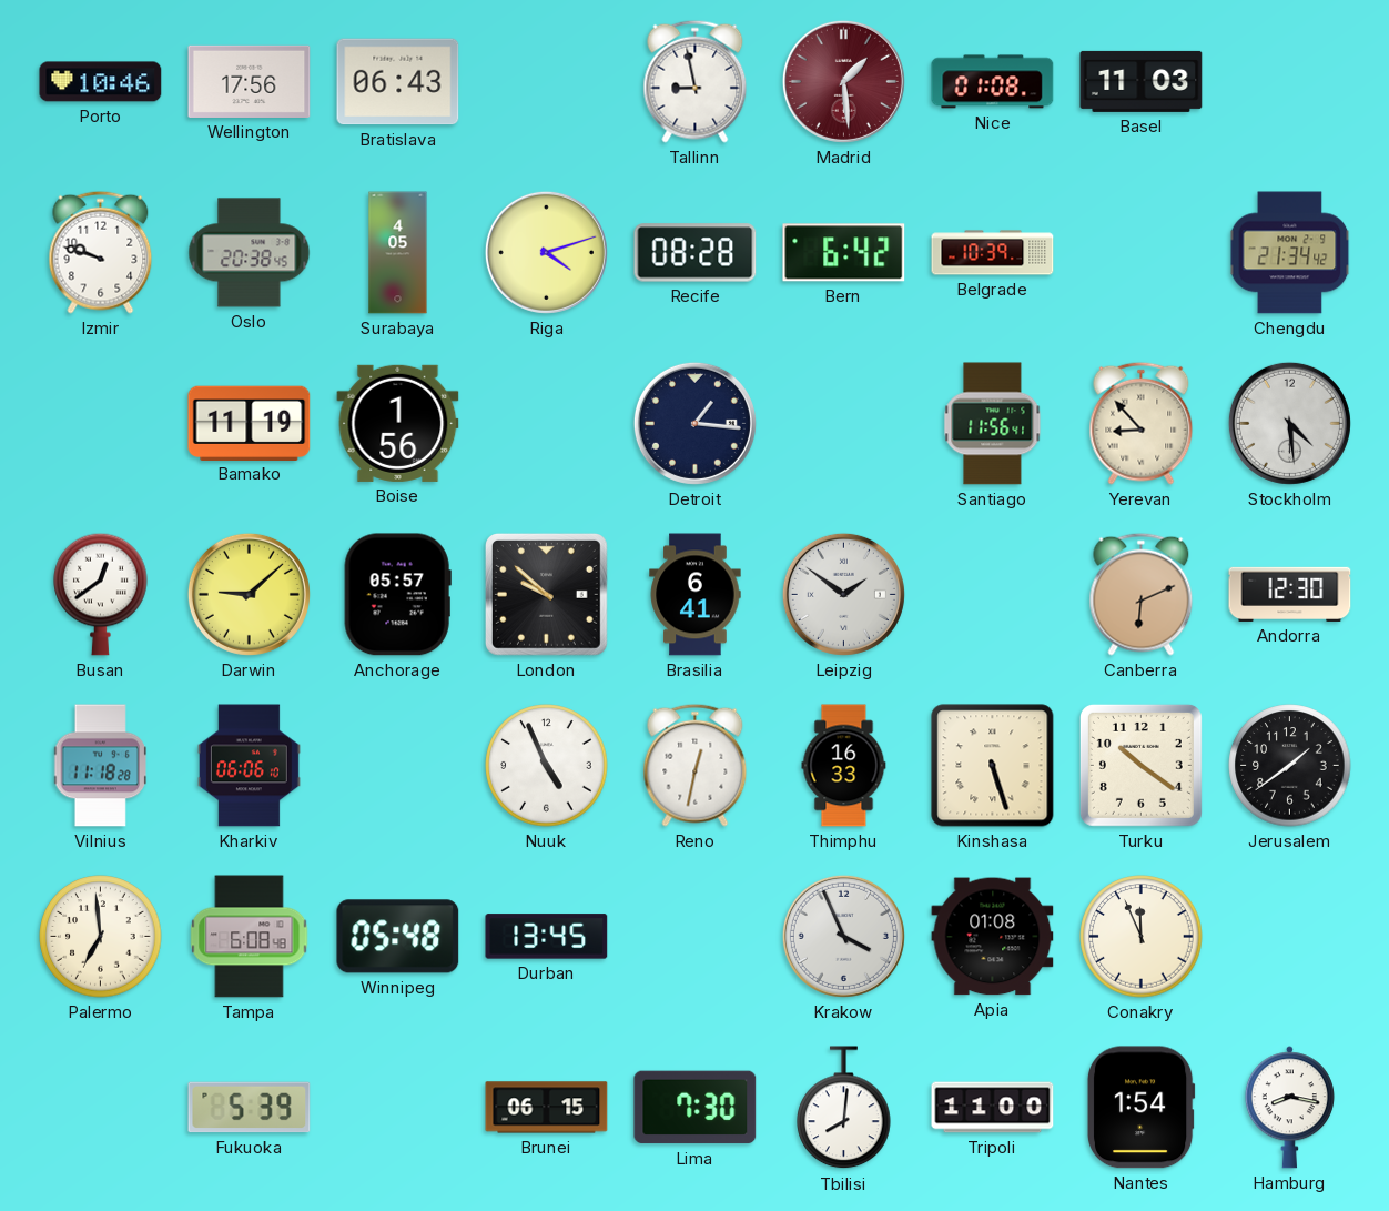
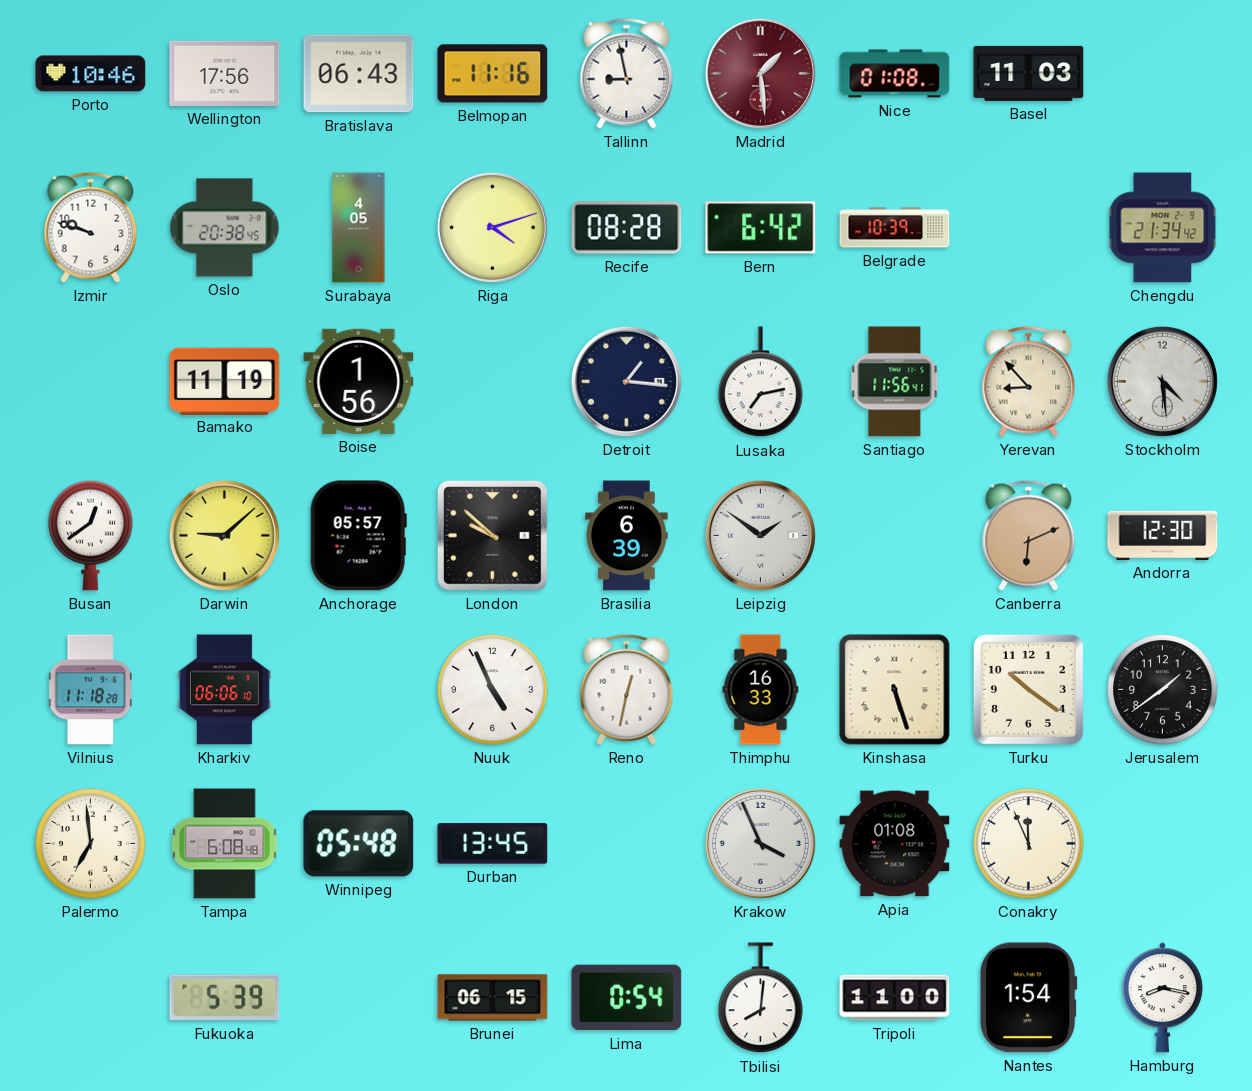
Belmopan: none -> 11:16
Lusaka: none -> 7:13
Brasilia: 6:41 -> 6:39
Lima: 7:30 -> 0:54
